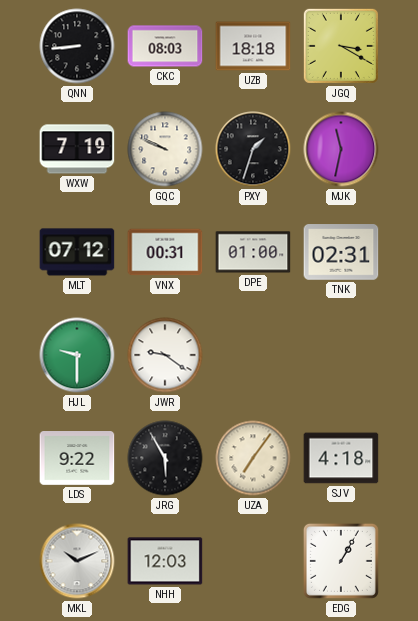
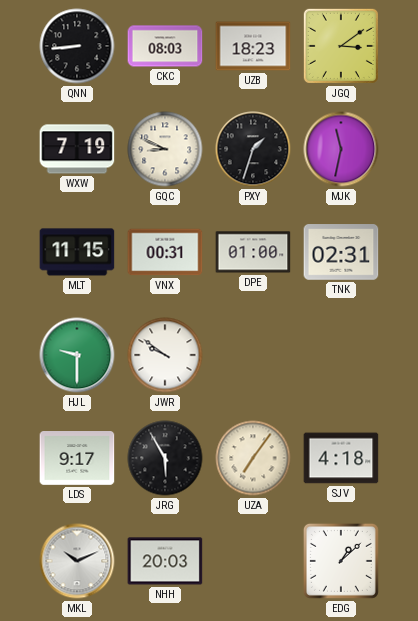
UZB: 18:18 -> 18:23
JGQ: 3:20 -> 3:09
GQC: 9:49 -> 8:49
MLT: 07:12 -> 11:15
JWR: 9:21 -> 9:51
LDS: 9:22 -> 9:17
NHH: 12:03 -> 20:03
EDG: 1:05 -> 1:08
